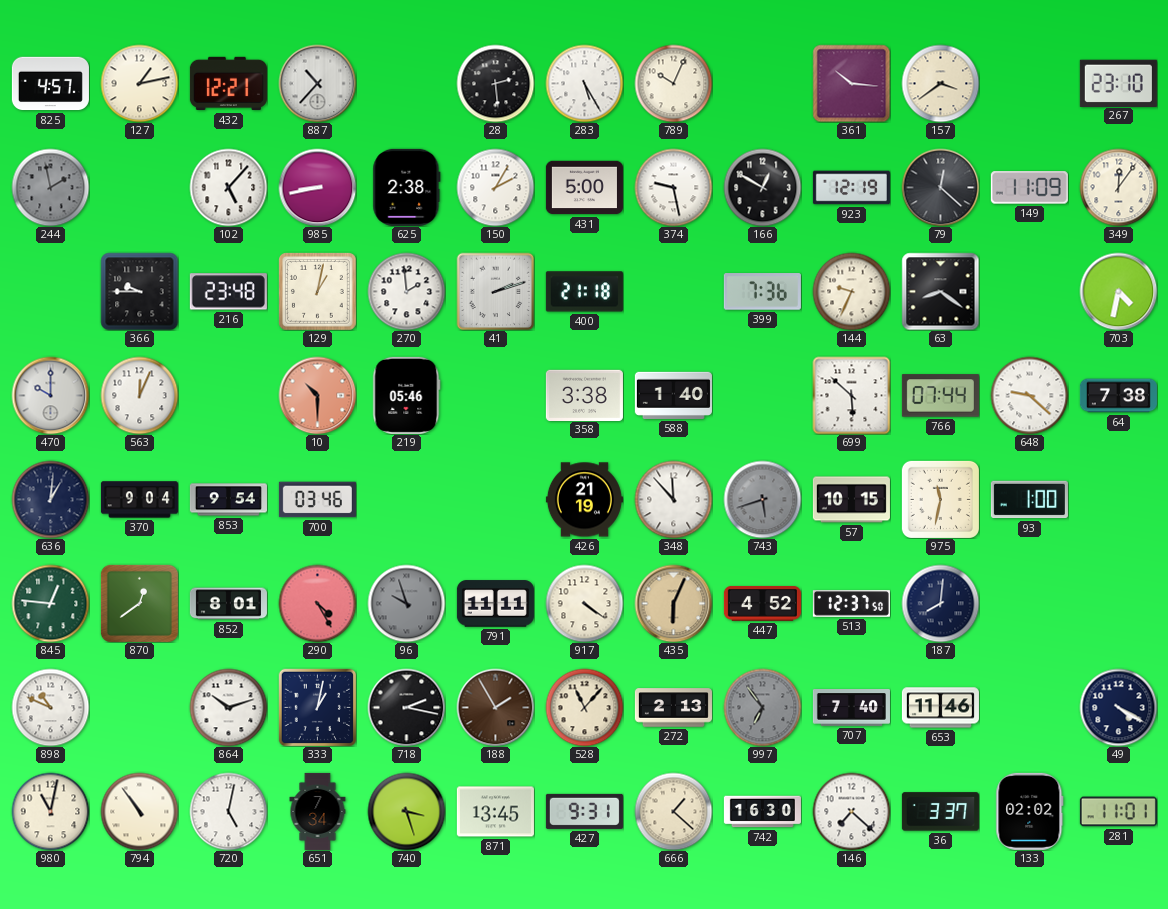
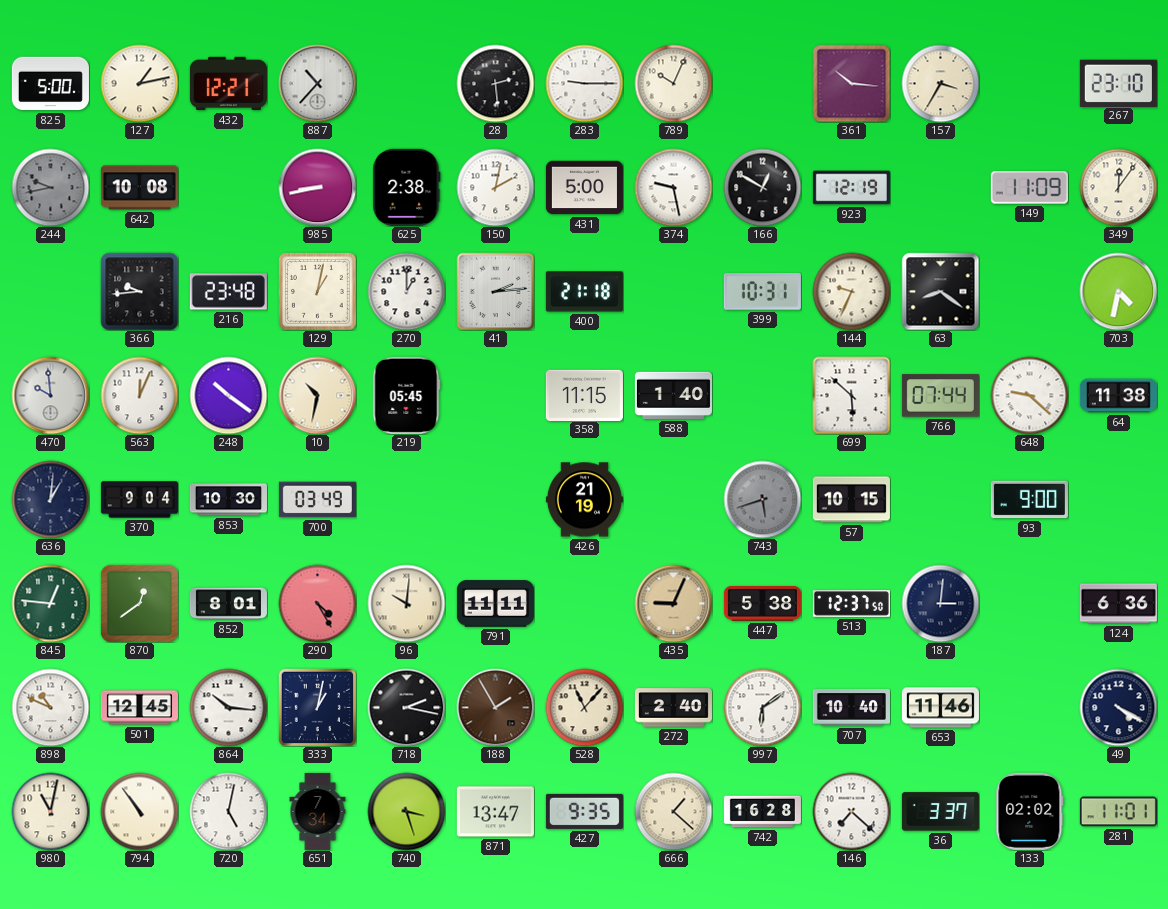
825: 4:57 -> 5:00
283: 5:25 -> 9:15
157: 3:39 -> 3:35
244: 1:58 -> 9:43
642: none -> 10:08
102: 5:07 -> none
150: 2:05 -> 2:02
79: 12:22 -> none
366: 9:45 -> 9:44
270: 1:59 -> 1:00
41: 2:12 -> 2:14
399: 7:36 -> 10:31
470: 10:00 -> 9:59
248: none -> 10:21
10: 10:30 -> 10:32
10 dial: salmon -> cream
219: 05:46 -> 05:45
358: 3:38 -> 11:15
64: 7:38 -> 11:38
853: 9:54 -> 10:30
700: 03:46 -> 03:49
348: 11:53 -> none
975: 11:32 -> none
93: 1:00 -> 9:00
96: 9:57 -> 10:01
96 dial: grey -> cream
917: 4:21 -> none
435: 6:04 -> 9:04
447: 4:52 -> 5:38
187: 8:01 -> 3:01
124: none -> 6:36
501: none -> 12:45
864: 10:12 -> 10:16
272: 2:13 -> 2:40
997: 6:54 -> 6:09
997 dial: grey -> white
707: 7:40 -> 10:40
871: 13:45 -> 13:47
427: 9:31 -> 9:35
742: 16:30 -> 16:28
